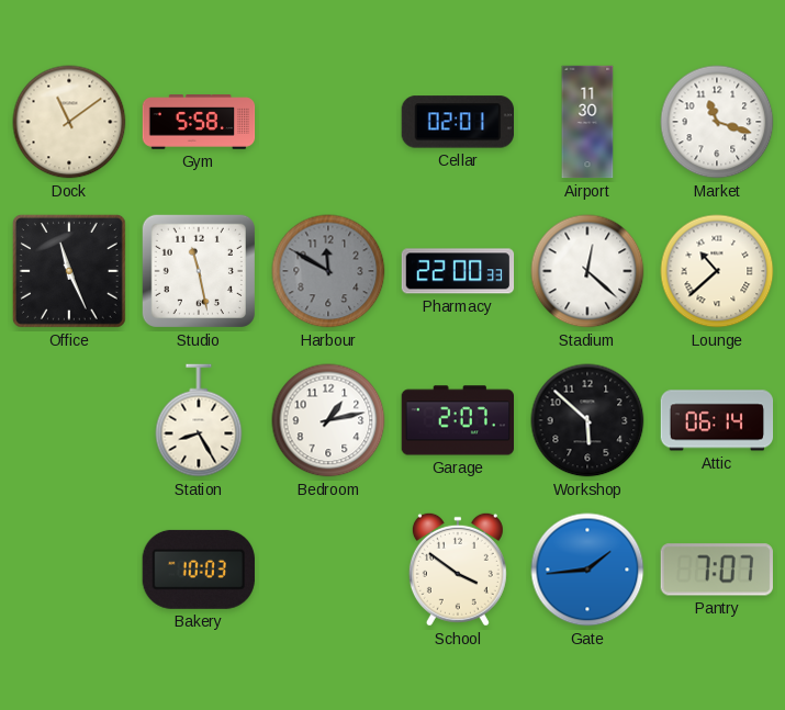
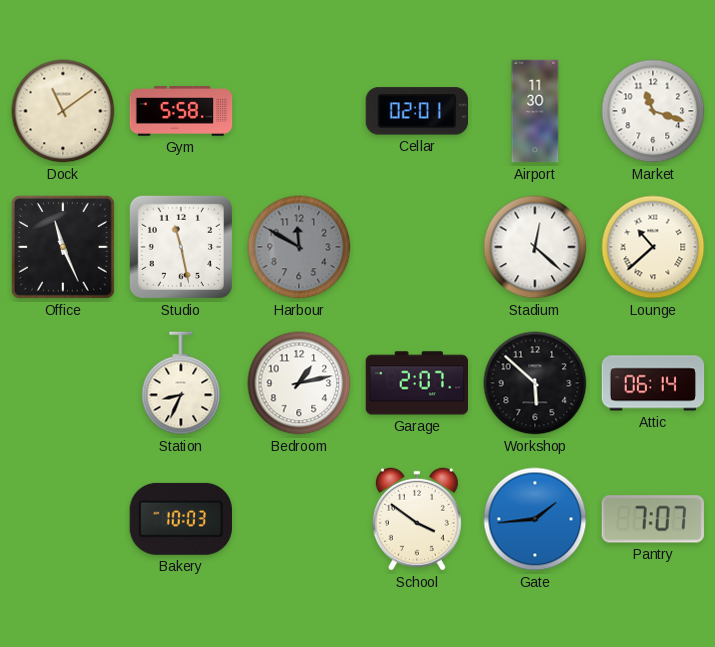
Pharmacy: 22:00 -> none
Station: 8:25 -> 8:34
